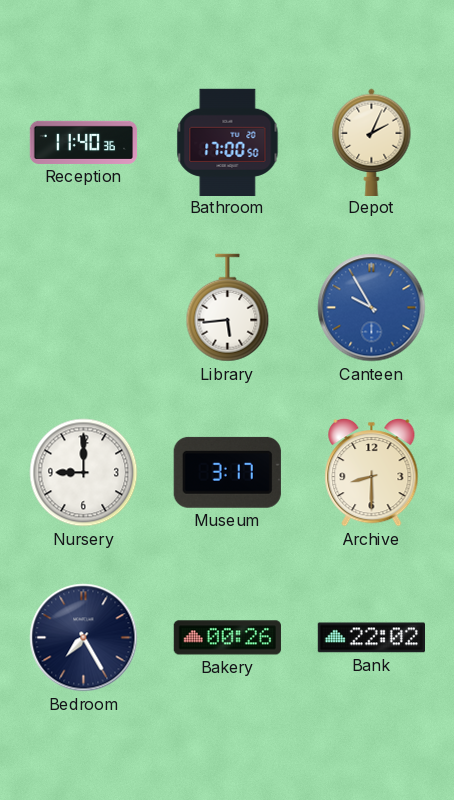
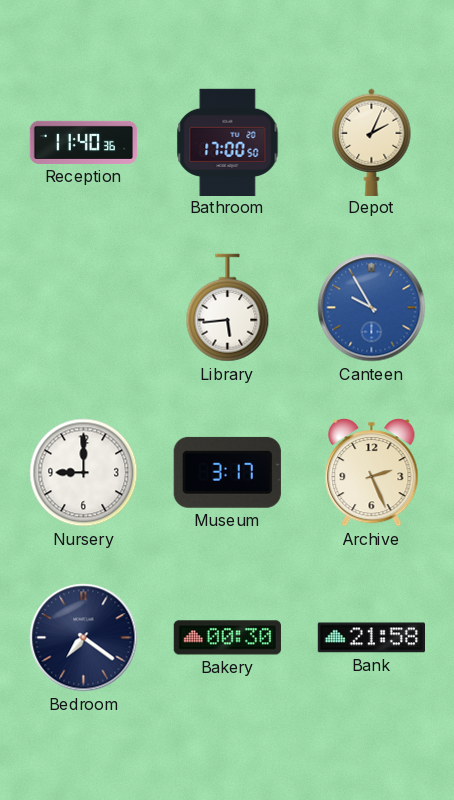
Archive: 8:30 -> 2:26
Bedroom: 7:25 -> 7:21
Bakery: 00:26 -> 00:30
Bank: 22:02 -> 21:58
